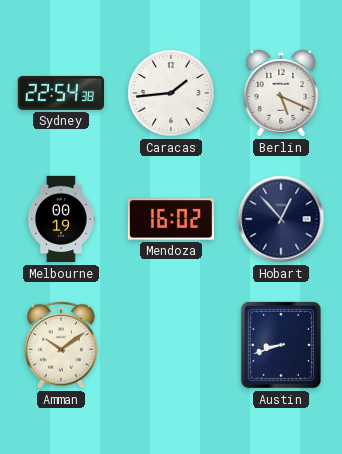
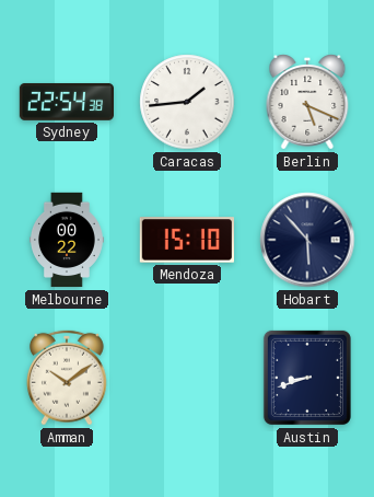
Melbourne: 00:19 -> 00:22
Mendoza: 16:02 -> 15:10
Hobart: 12:53 -> 5:53
